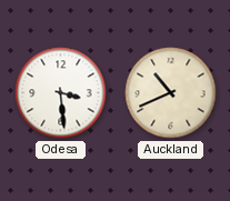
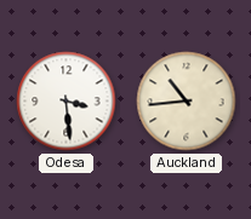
Auckland: 10:41 -> 10:44
